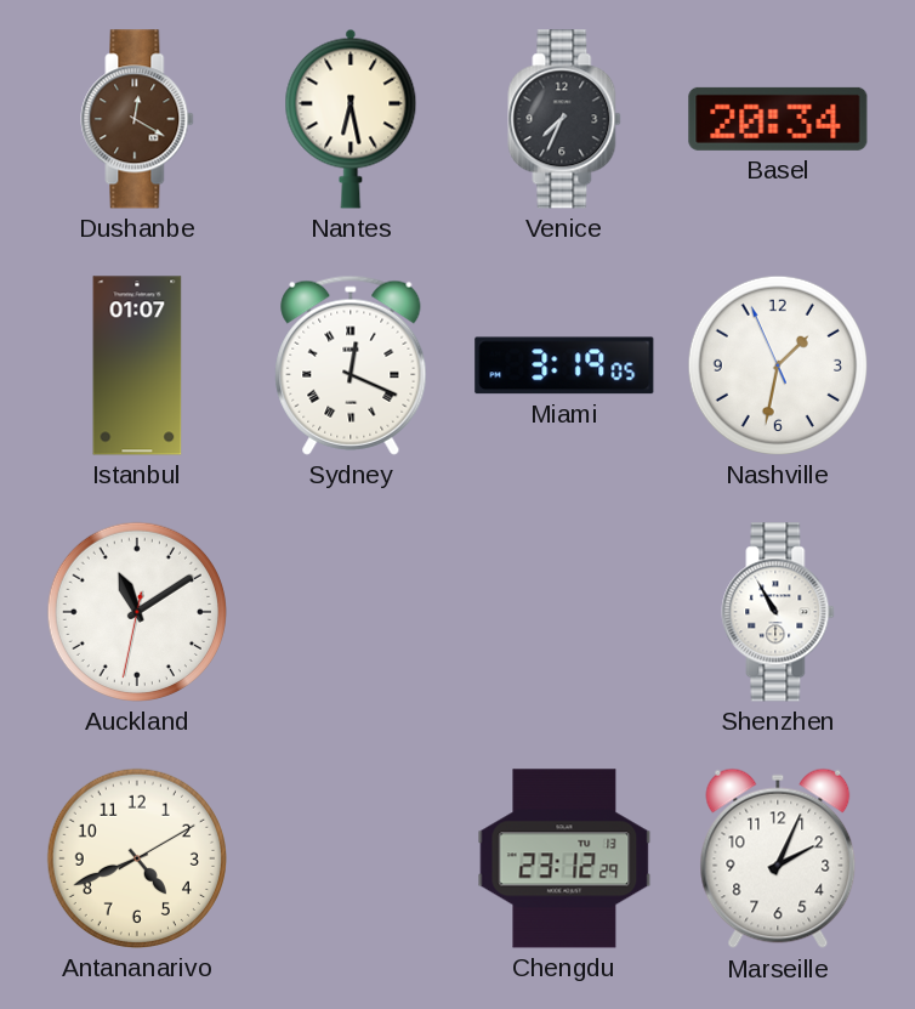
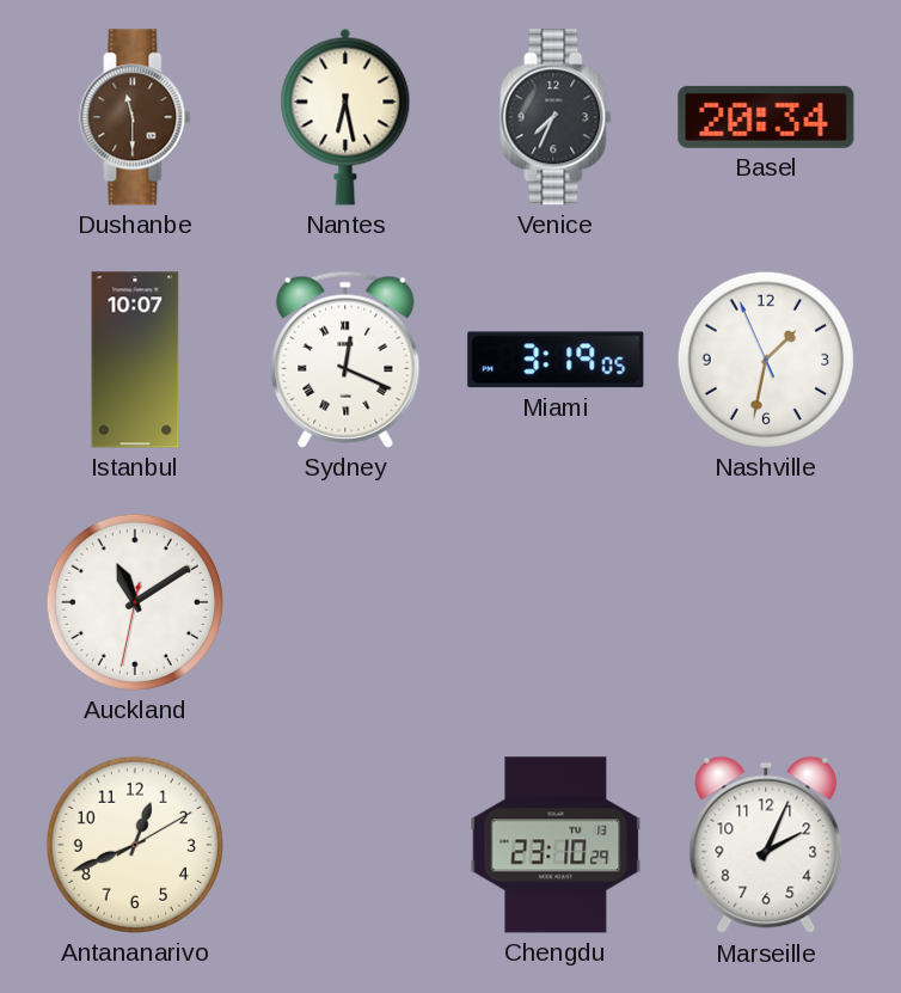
Dushanbe: 12:20 -> 11:30
Istanbul: 01:07 -> 10:07
Shenzhen: 10:55 -> none
Antananarivo: 4:41 -> 12:41
Chengdu: 23:12 -> 23:10
